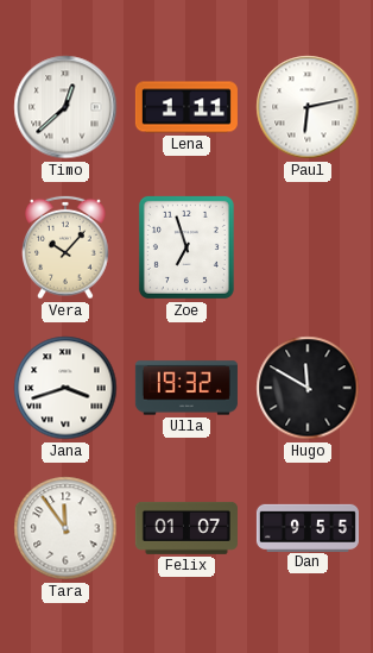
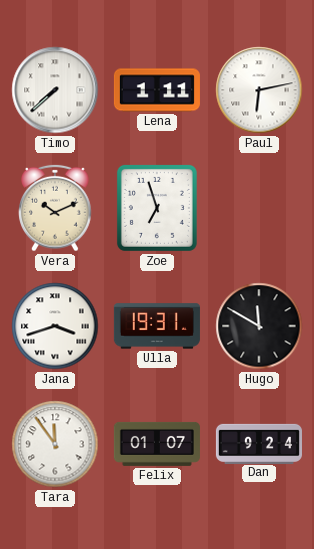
Timo: 12:38 -> 7:38
Vera: 10:07 -> 10:11
Ulla: 19:32 -> 19:31
Dan: 9:55 -> 9:24
